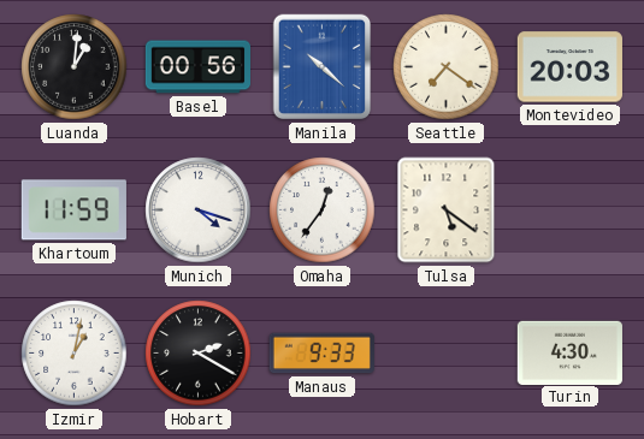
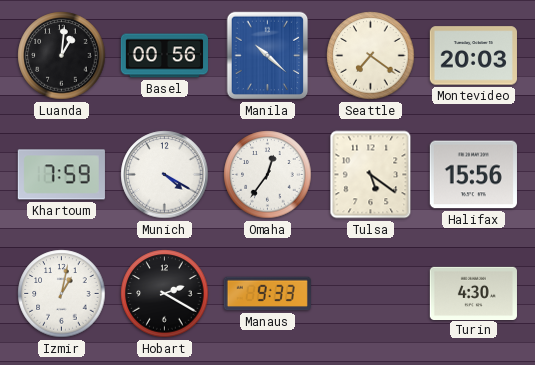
Khartoum: 11:59 -> 7:59
Munich: 4:18 -> 4:20
Halifax: none -> 15:56
